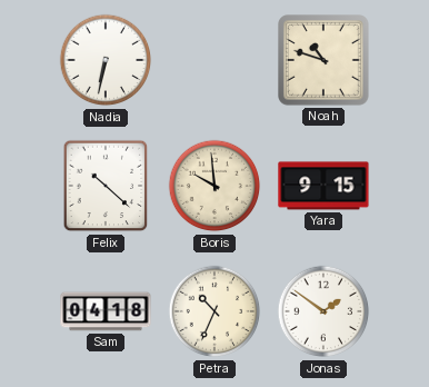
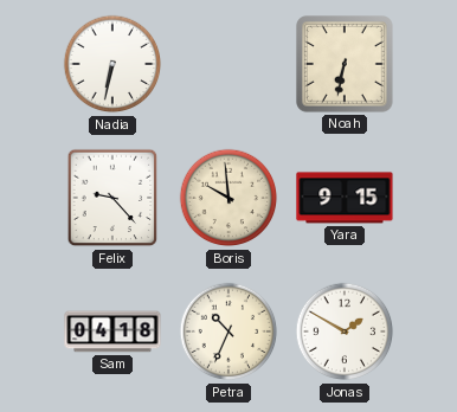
Noah: 10:48 -> 6:32
Felix: 10:22 -> 9:23
Jonas: 1:51 -> 1:50
